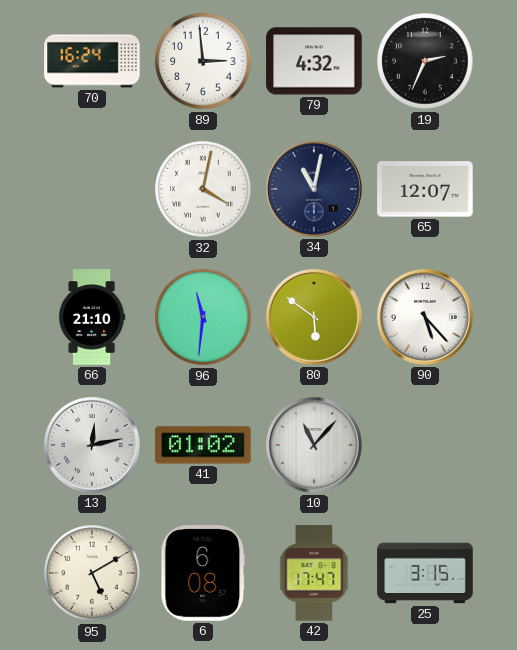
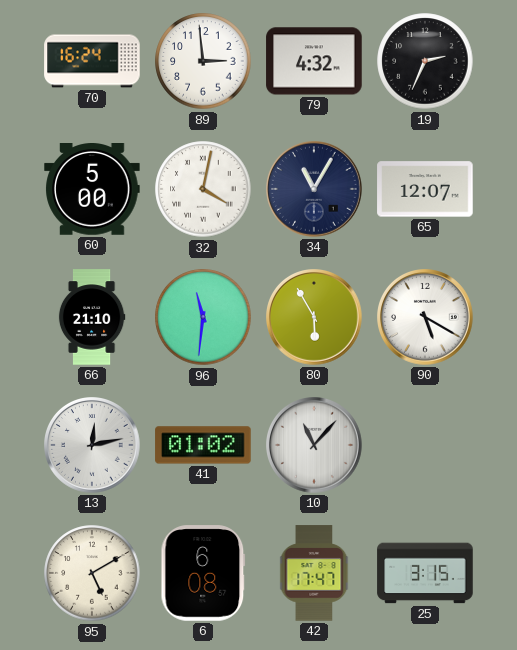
60: none -> 5:00
34: 11:02 -> 11:05
80: 5:51 -> 5:55
90: 5:23 -> 5:20
